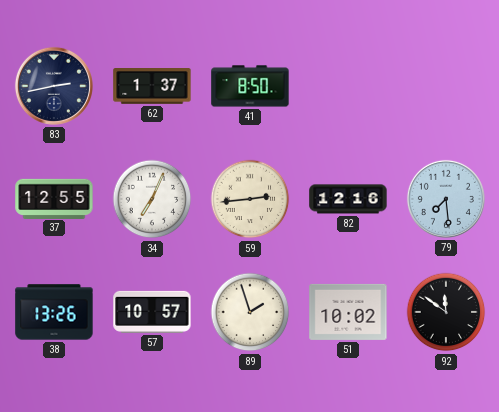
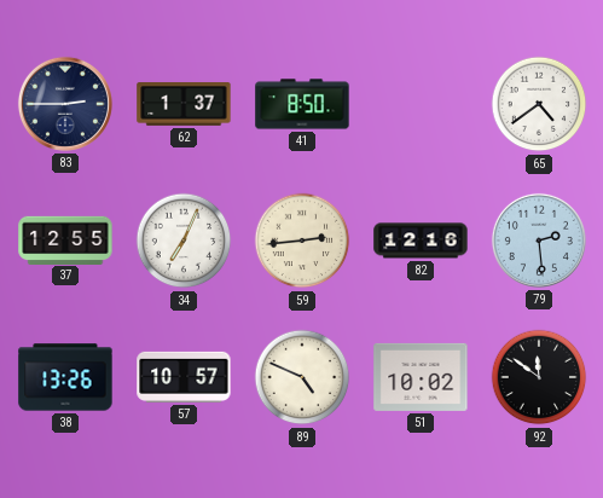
83: 2:43 -> 2:45
65: none -> 4:39
79: 7:29 -> 2:29
89: 1:57 -> 4:49
